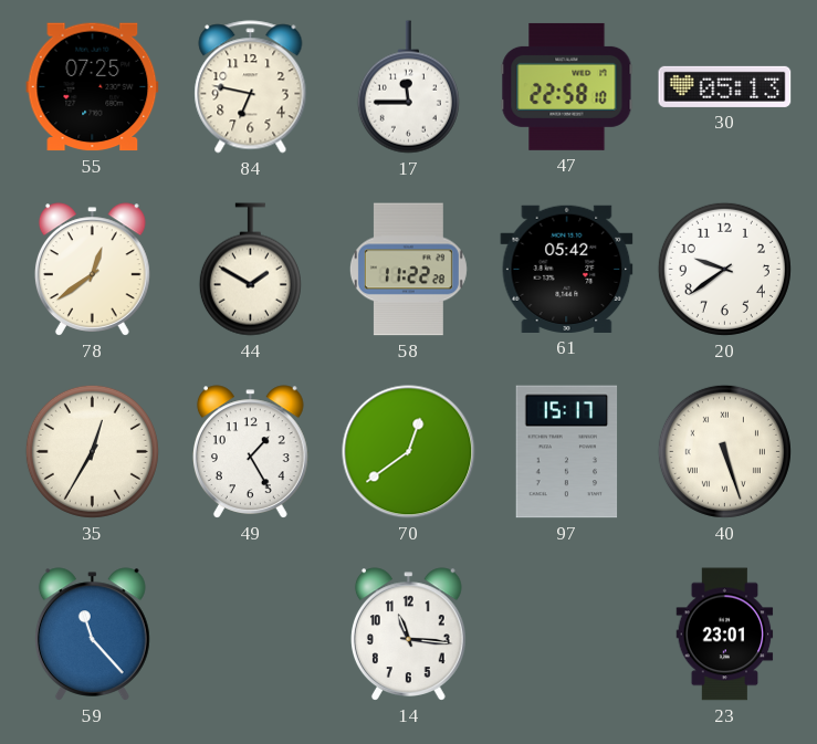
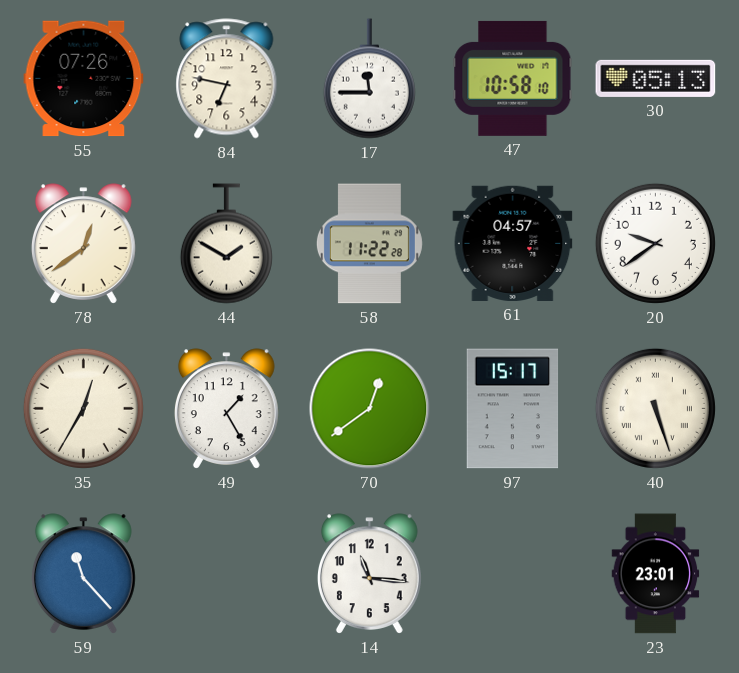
55: 07:25 -> 07:26
47: 22:58 -> 10:58
61: 05:42 -> 04:57
